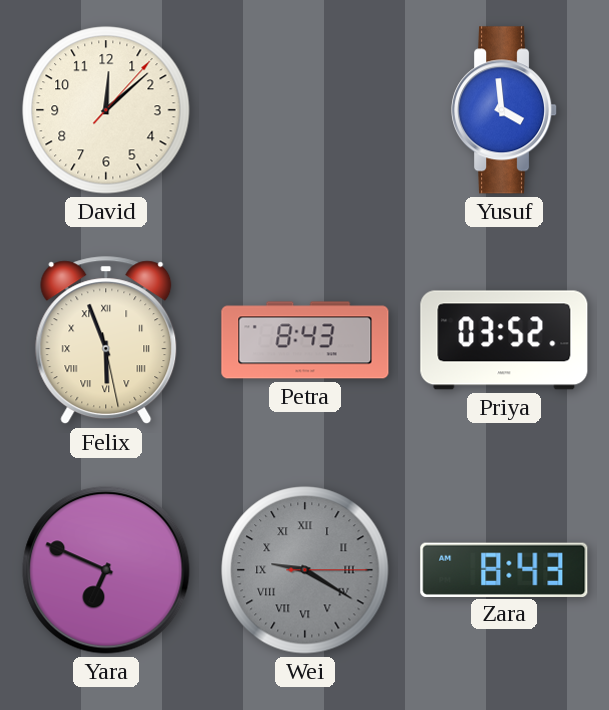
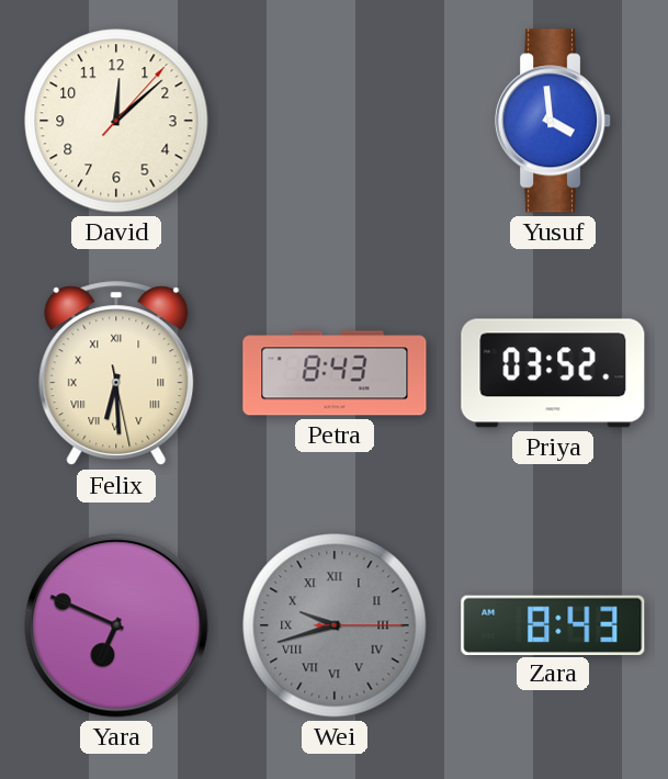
Felix: 5:56 -> 6:29
Wei: 9:20 -> 9:42
